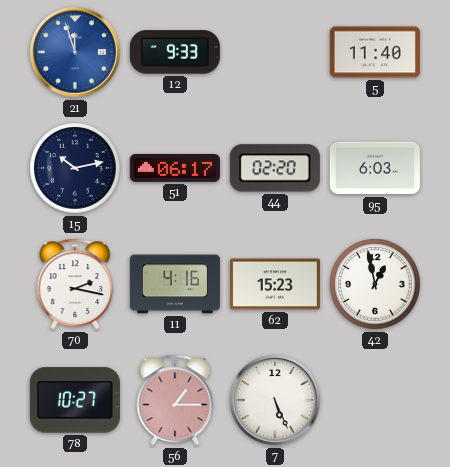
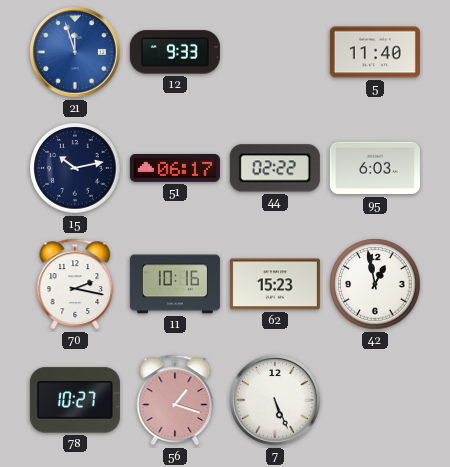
44: 02:20 -> 02:22
11: 4:16 -> 10:16
56: 1:15 -> 1:18
